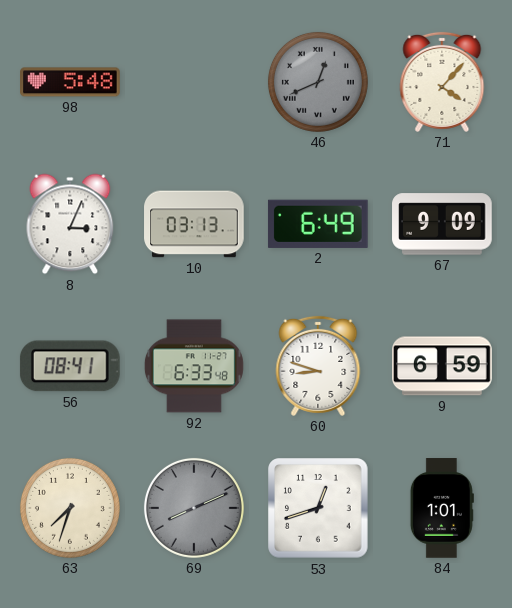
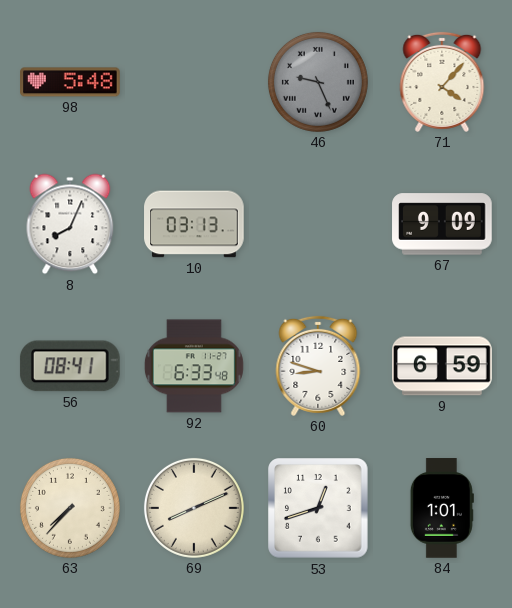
46: 12:41 -> 9:26
8: 3:04 -> 8:04
2: 6:49 -> none
63: 7:33 -> 7:37
69 dial: grey -> cream
